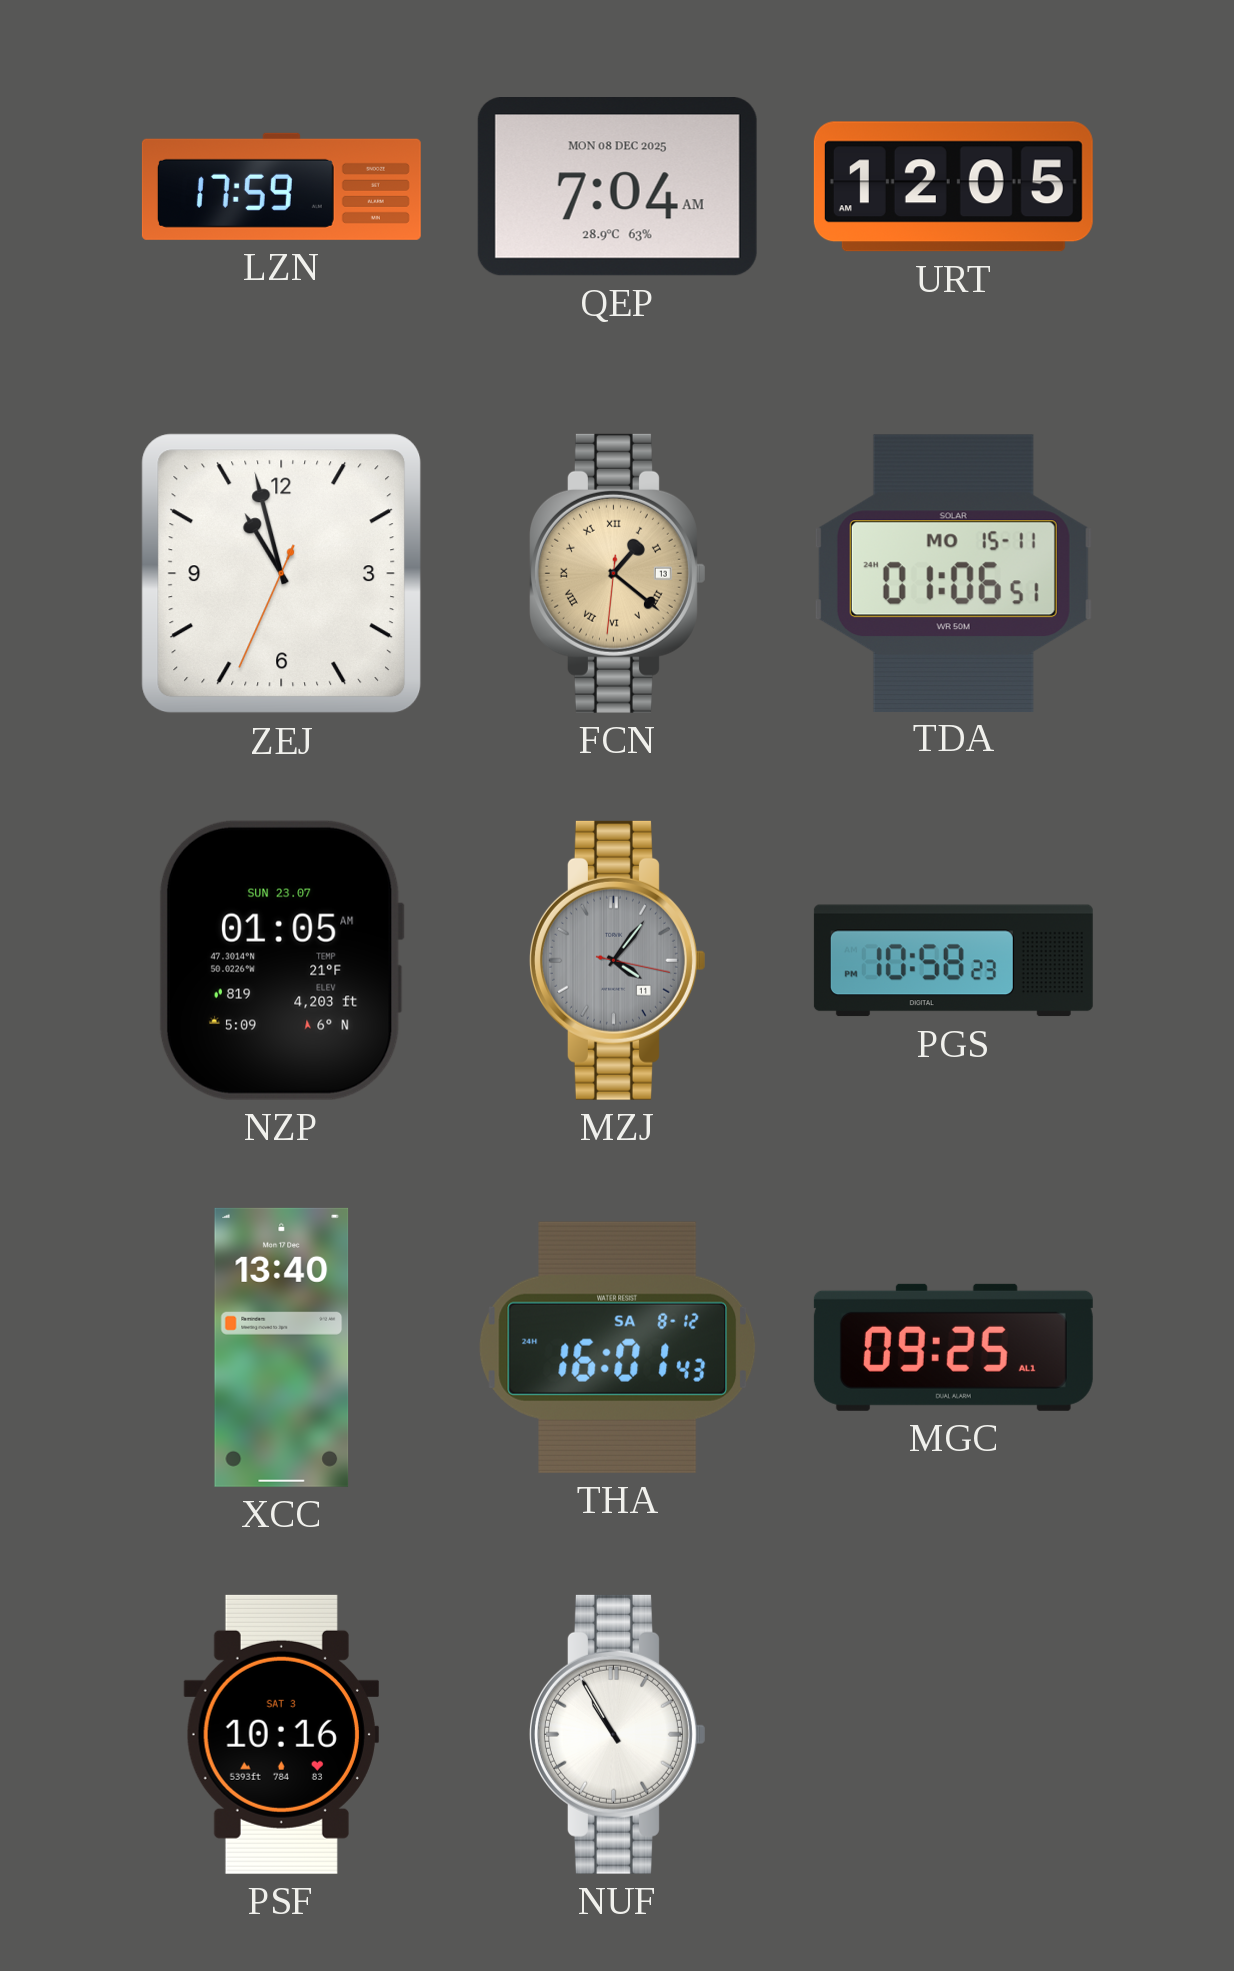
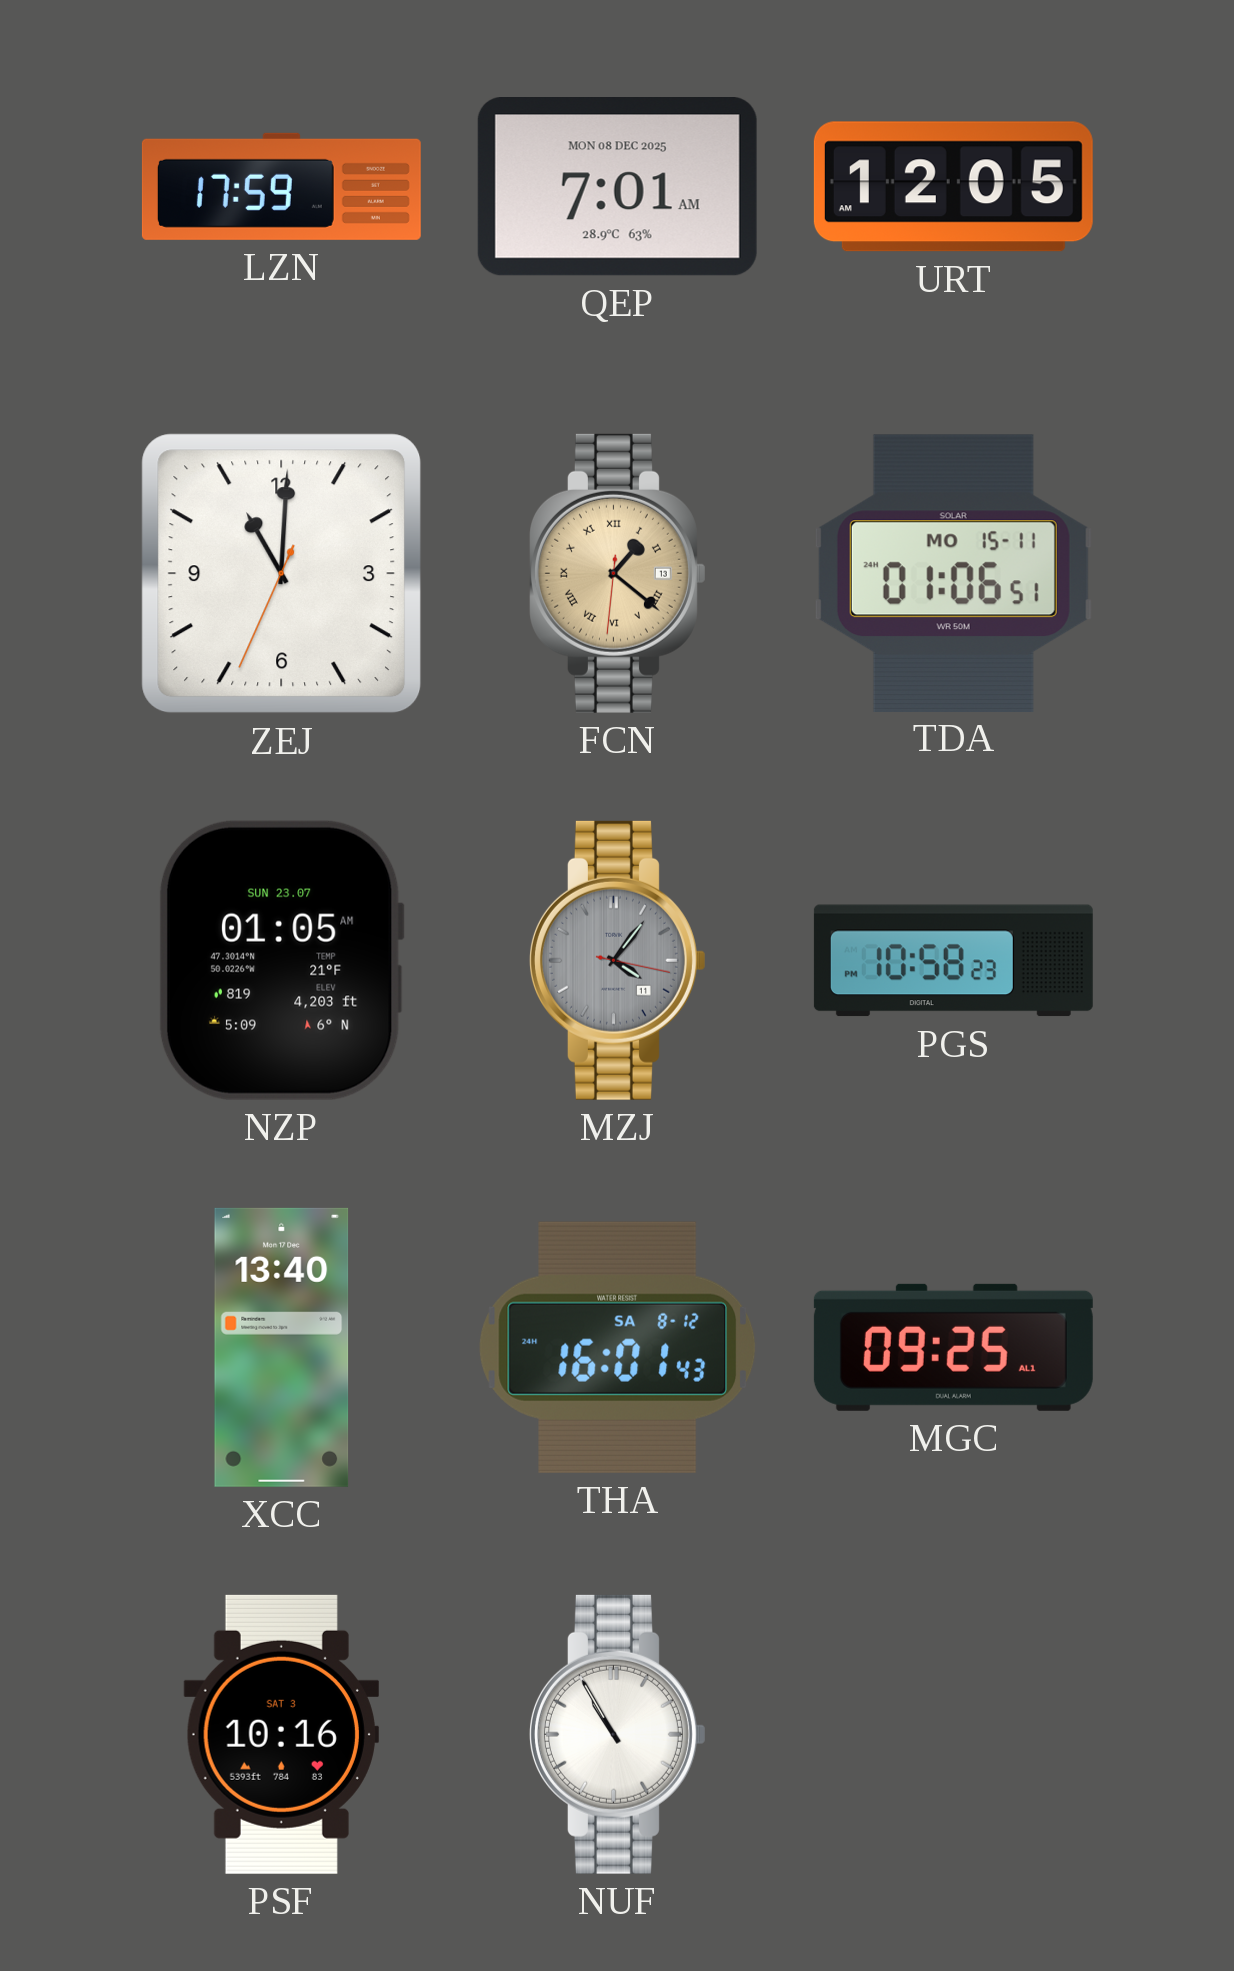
QEP: 7:04 -> 7:01
ZEJ: 10:57 -> 11:00
